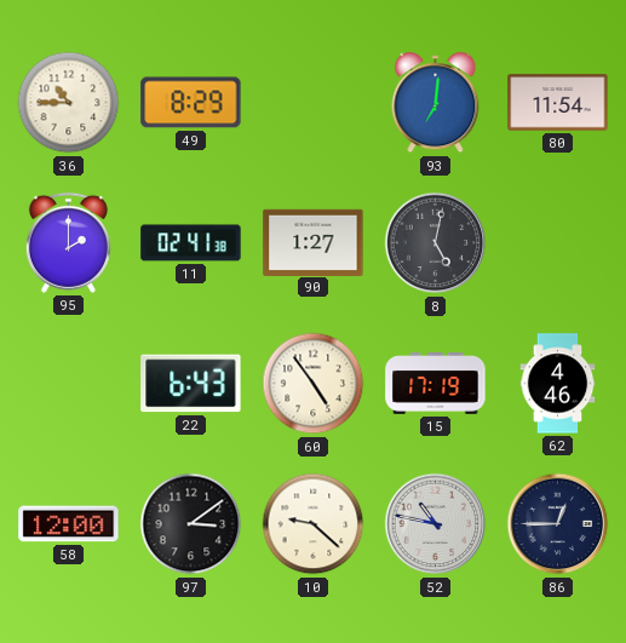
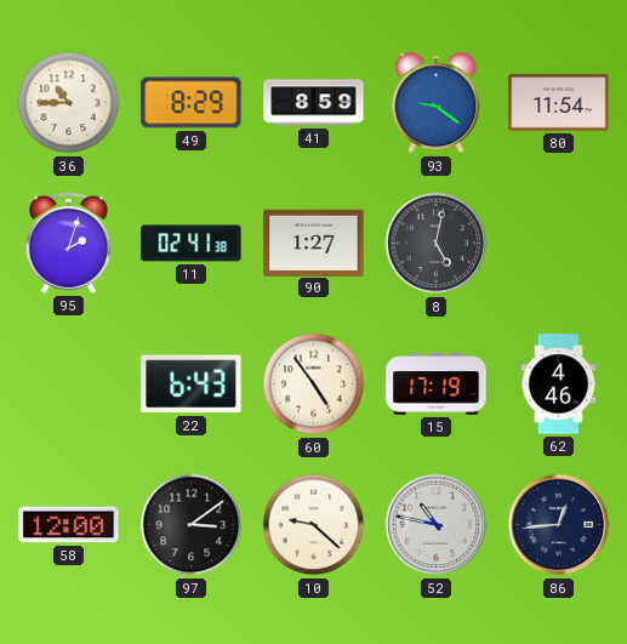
41: none -> 8:59
93: 7:01 -> 9:21
95: 2:00 -> 2:03
86: 12:45 -> 12:44
